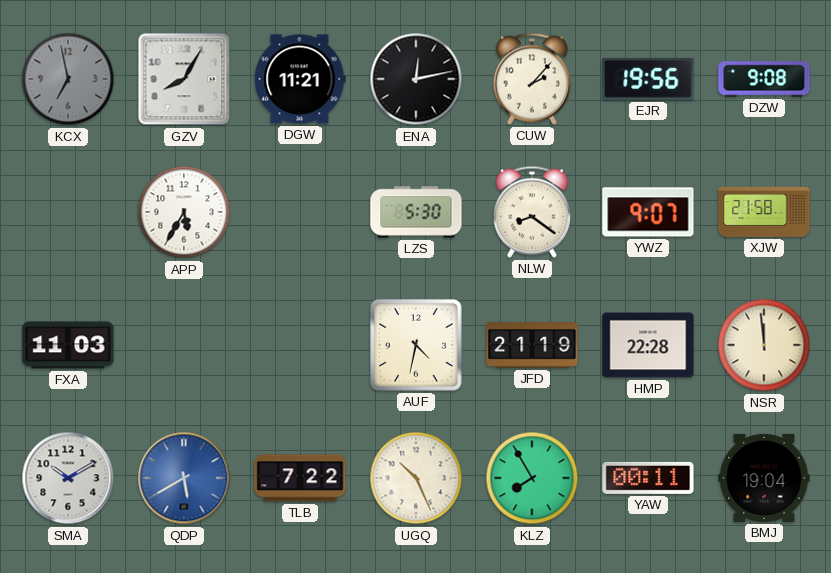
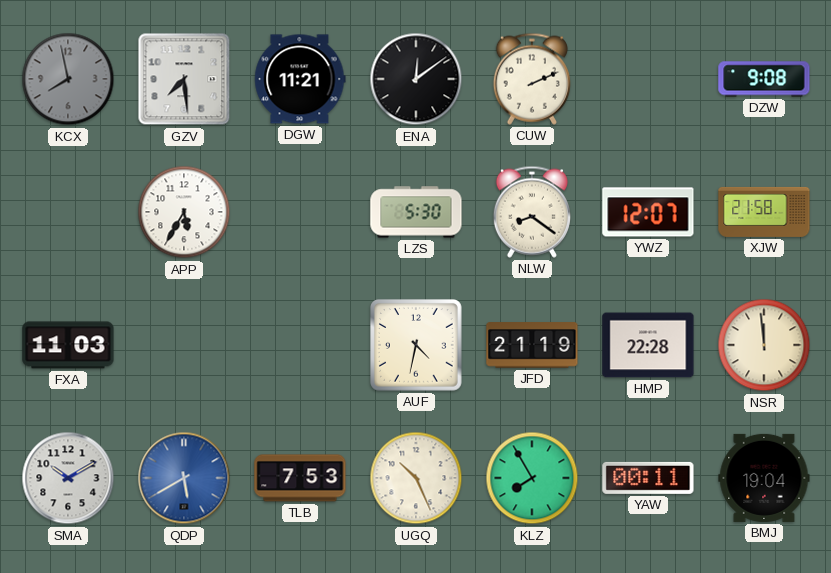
KCX: 6:58 -> 7:58
GZV: 8:05 -> 7:29
ENA: 12:13 -> 12:09
CUW: 2:07 -> 2:11
EJR: 19:56 -> none
YWZ: 9:07 -> 12:07
TLB: 7:22 -> 7:53
